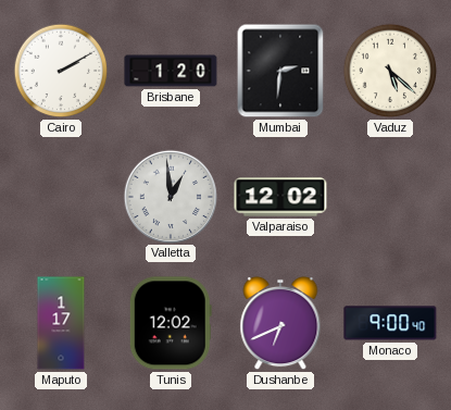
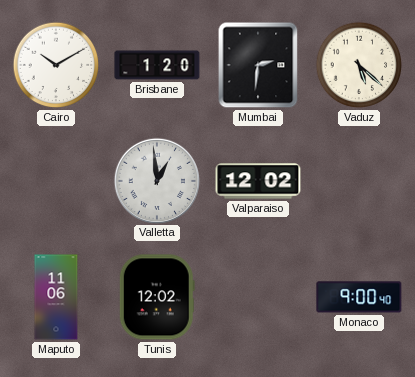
Cairo: 2:10 -> 10:10
Maputo: 1:17 -> 11:06
Dushanbe: 6:41 -> none
